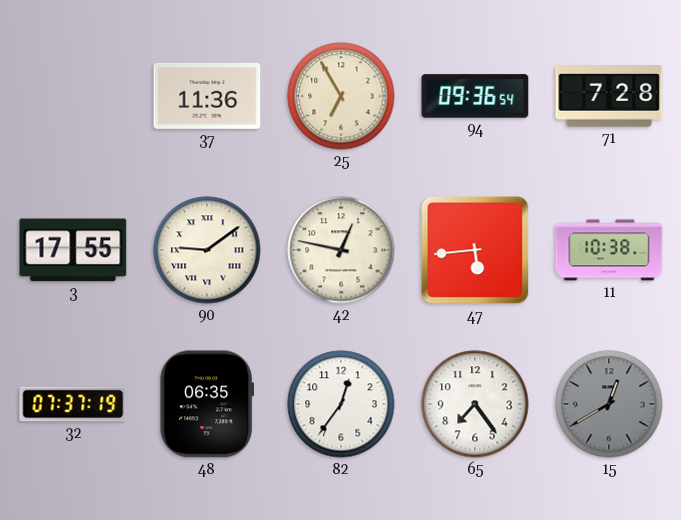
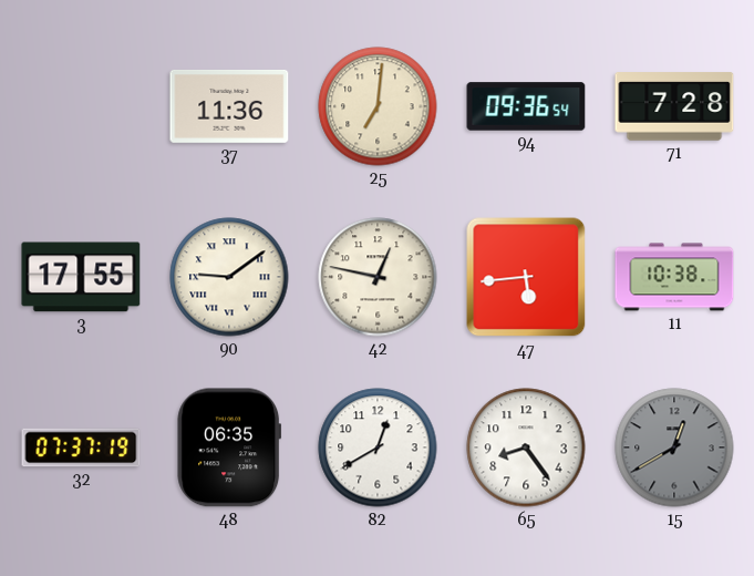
25: 6:55 -> 7:01
82: 12:36 -> 12:40
65: 7:24 -> 8:24
